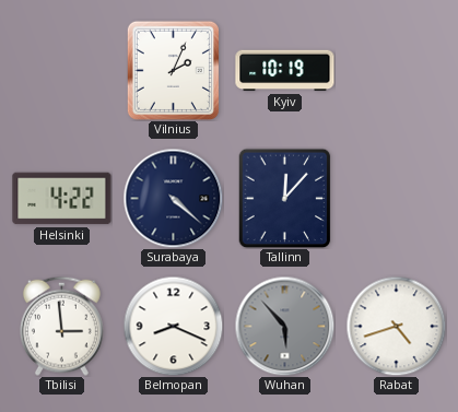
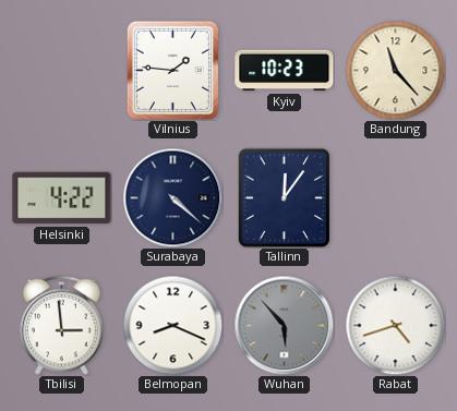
Vilnius: 2:04 -> 1:46
Kyiv: 10:19 -> 10:23
Bandung: none -> 11:23
Tallinn: 12:07 -> 12:06
